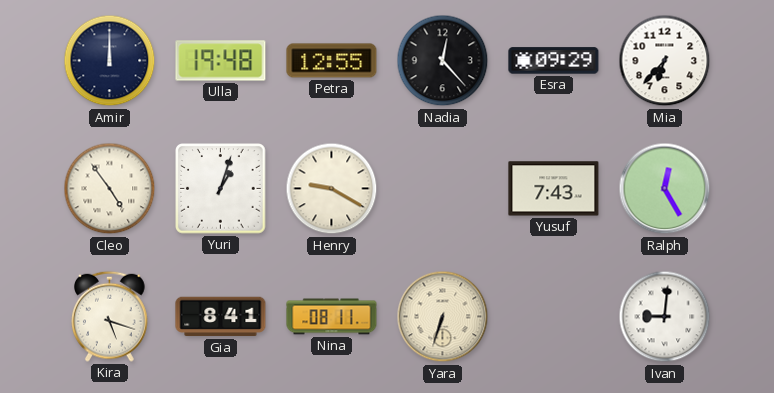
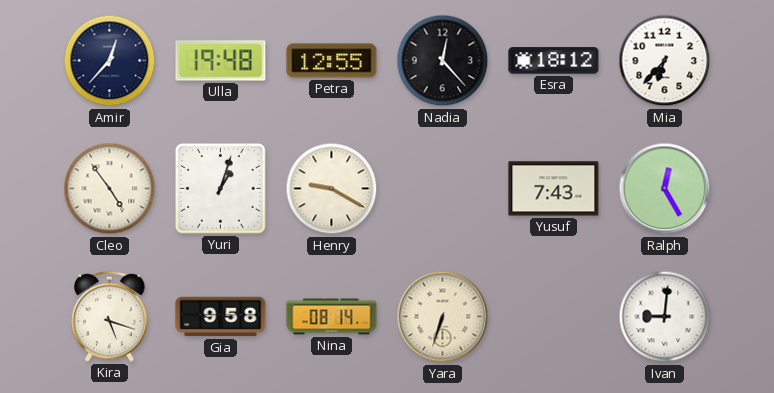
Amir: 12:00 -> 12:37
Esra: 09:29 -> 18:12
Gia: 8:41 -> 9:58
Nina: 08:11 -> 08:14
